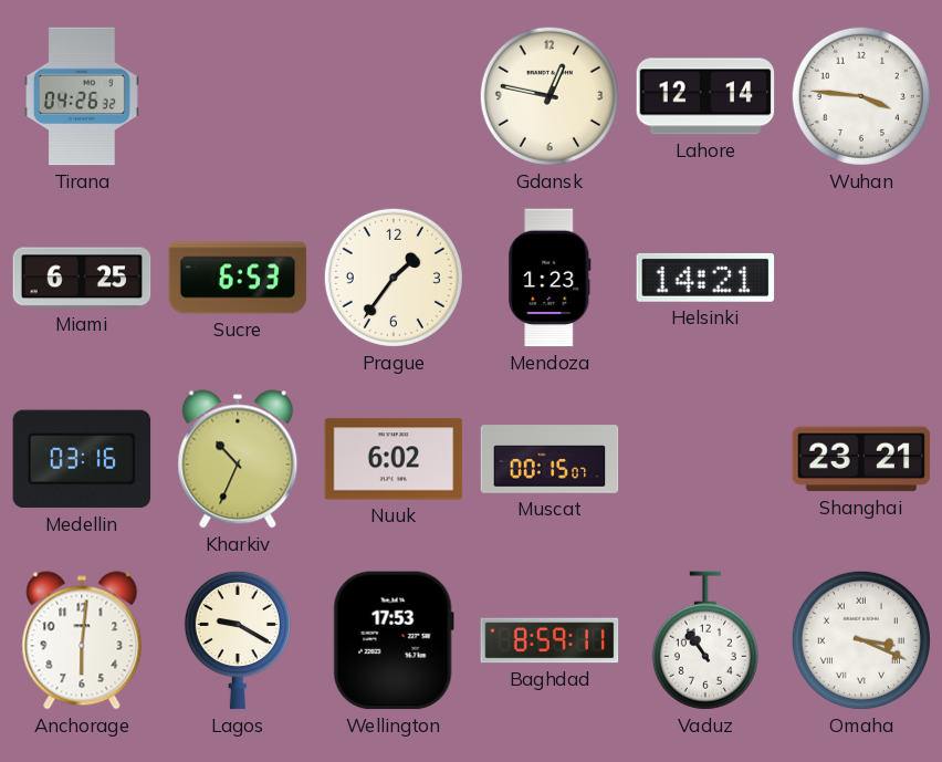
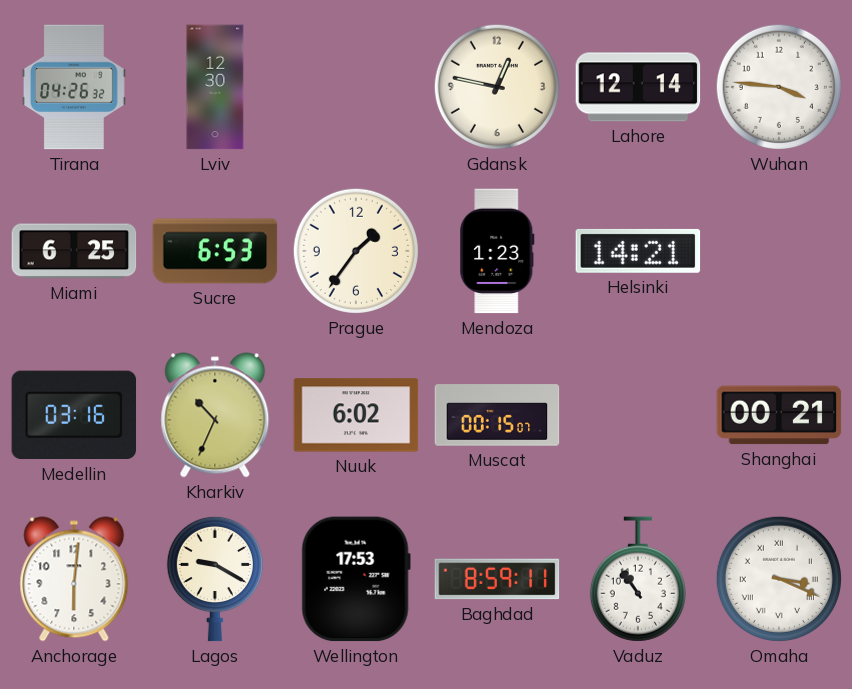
Lviv: none -> 12:30
Shanghai: 23:21 -> 00:21
